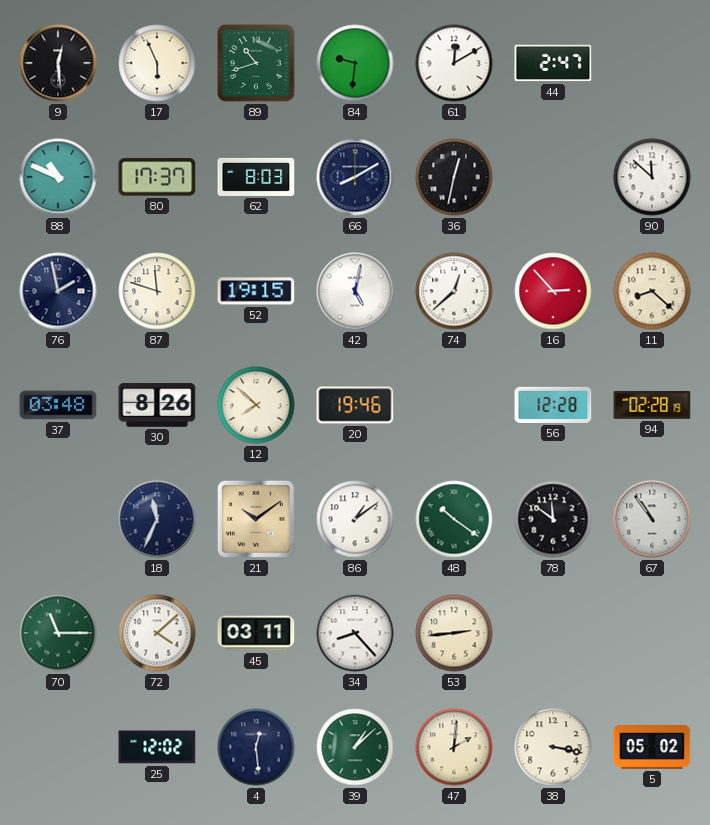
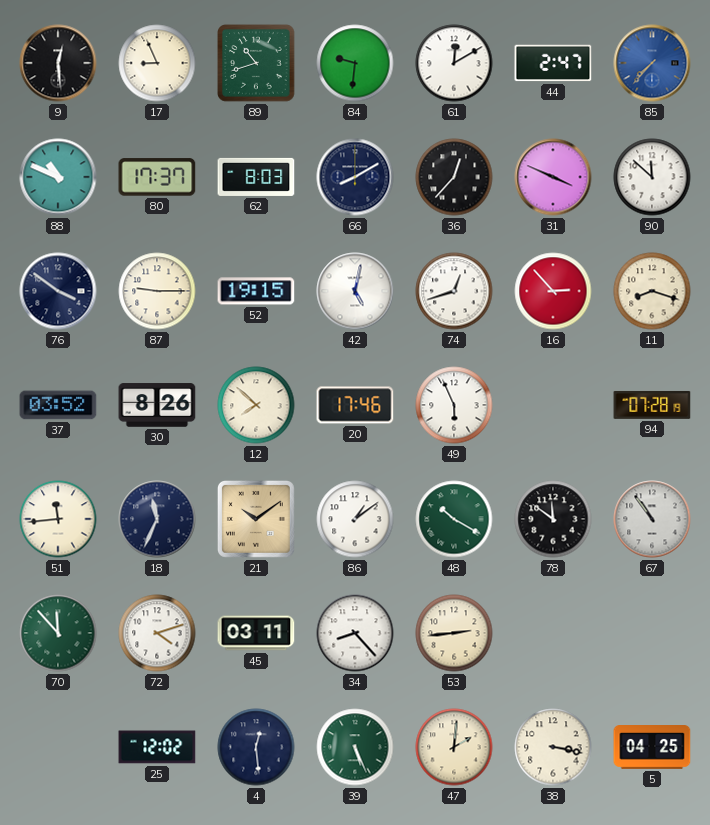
17: 5:56 -> 8:56
85: none -> 7:37
36: 12:32 -> 12:37
31: none -> 3:49
76: 1:58 -> 3:51
87: 11:48 -> 9:15
74: 12:38 -> 12:42
11: 8:22 -> 8:18
37: 03:48 -> 03:52
20: 19:46 -> 17:46
49: none -> 5:56
56: 12:28 -> none
94: 02:28 -> 07:28
51: none -> 11:44
48: 10:21 -> 10:20
70: 11:15 -> 11:53
72: 4:08 -> 4:12
39: 1:08 -> 5:26
5: 05:02 -> 04:25
